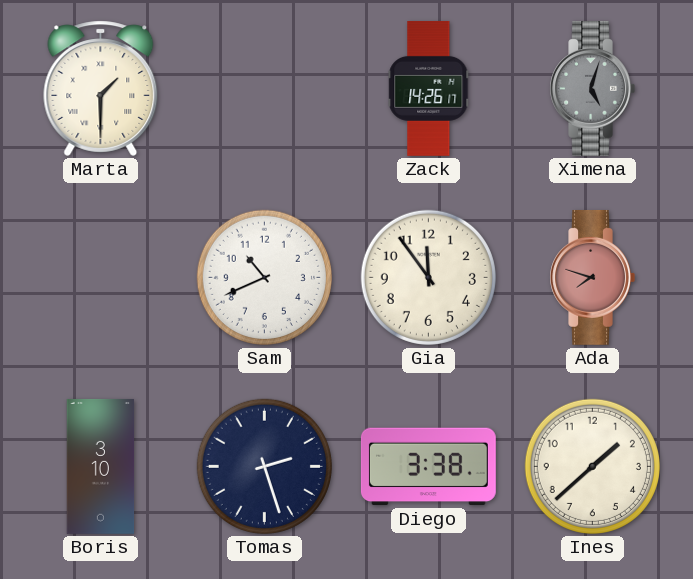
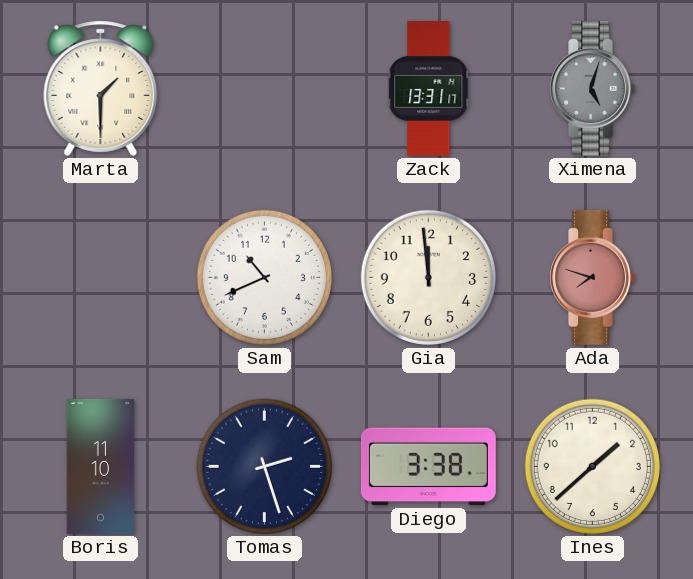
Zack: 14:26 -> 13:31
Gia: 11:54 -> 11:59
Boris: 3:10 -> 11:10
